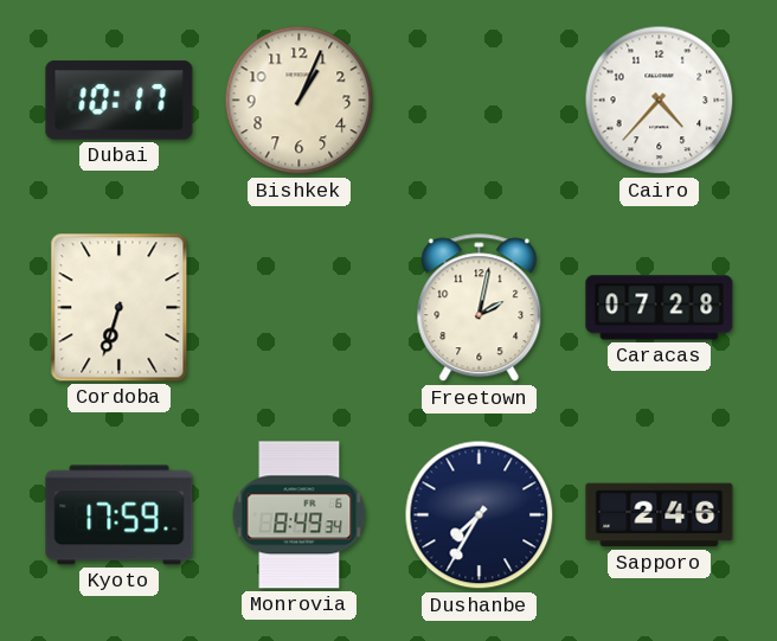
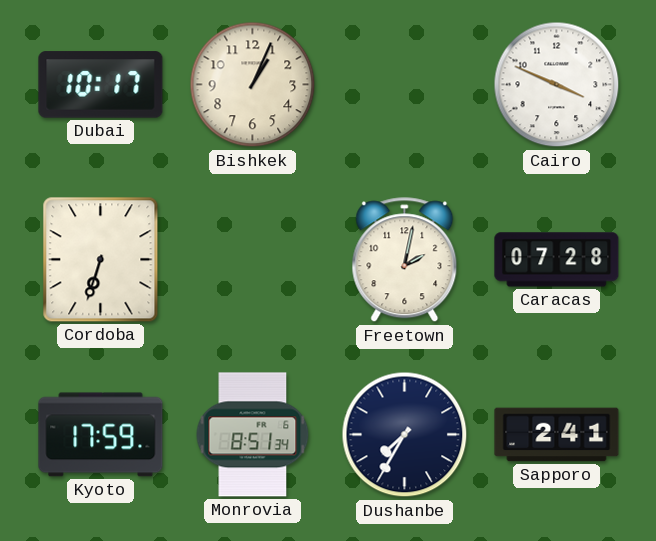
Cairo: 4:37 -> 3:49
Monrovia: 8:49 -> 8:51
Sapporo: 2:46 -> 2:41
